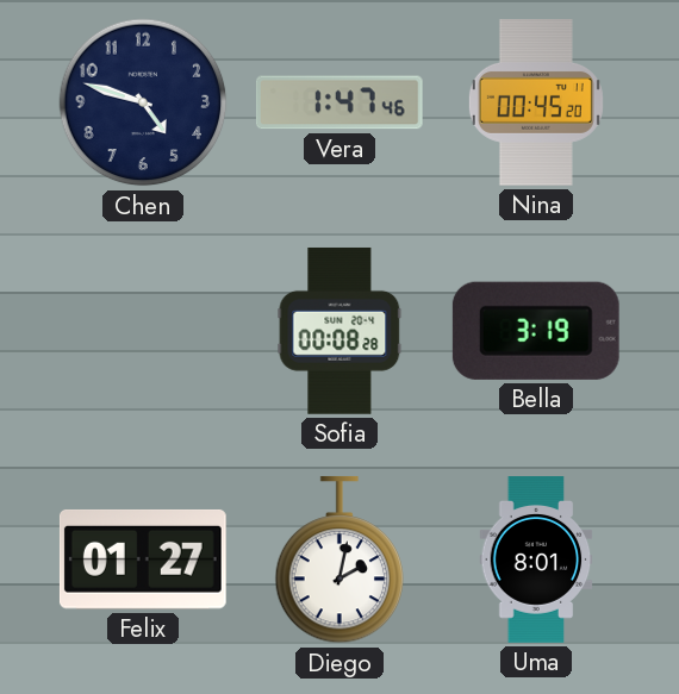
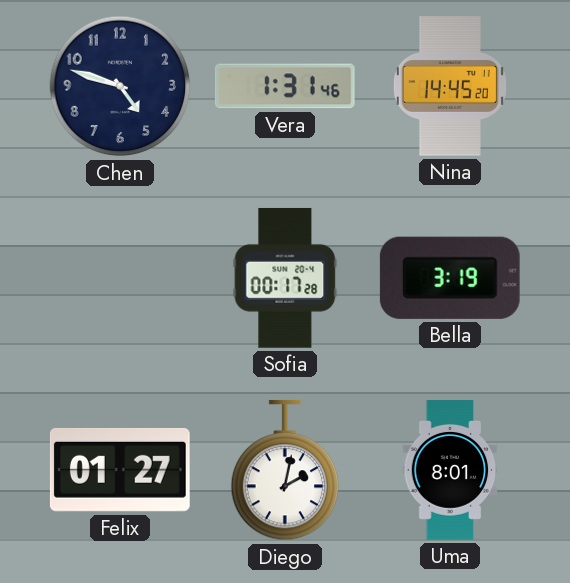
Vera: 1:47 -> 1:31
Nina: 00:45 -> 14:45
Sofia: 00:08 -> 00:17
